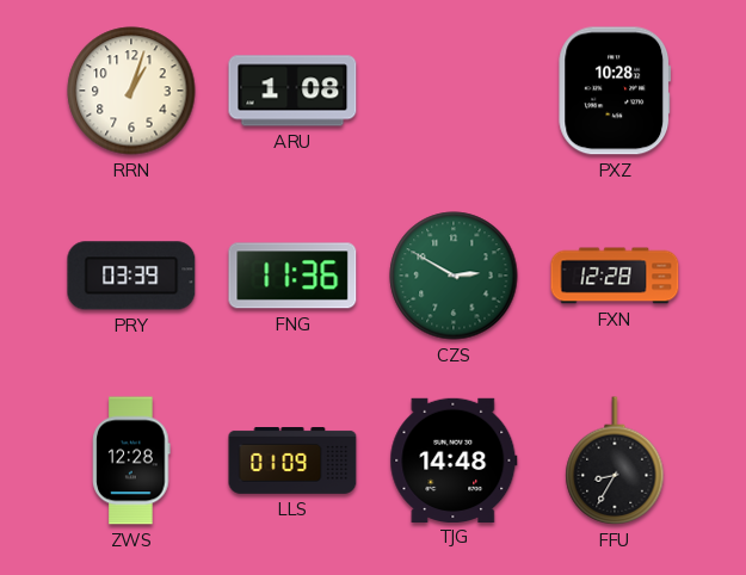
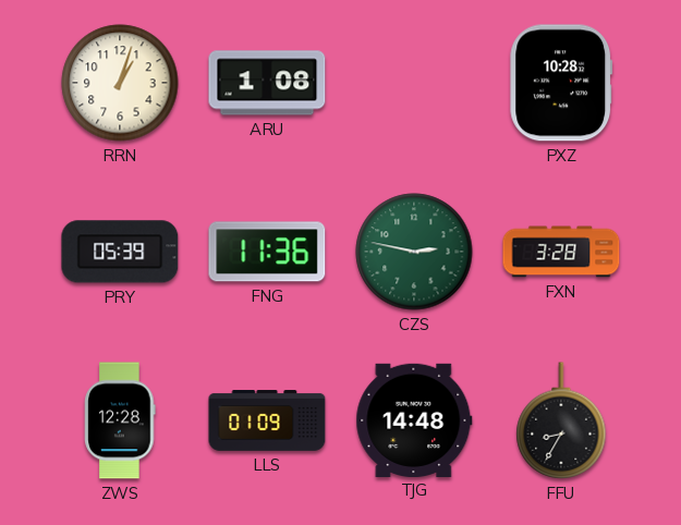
PRY: 03:39 -> 05:39
CZS: 2:50 -> 2:47
FXN: 12:28 -> 3:28
